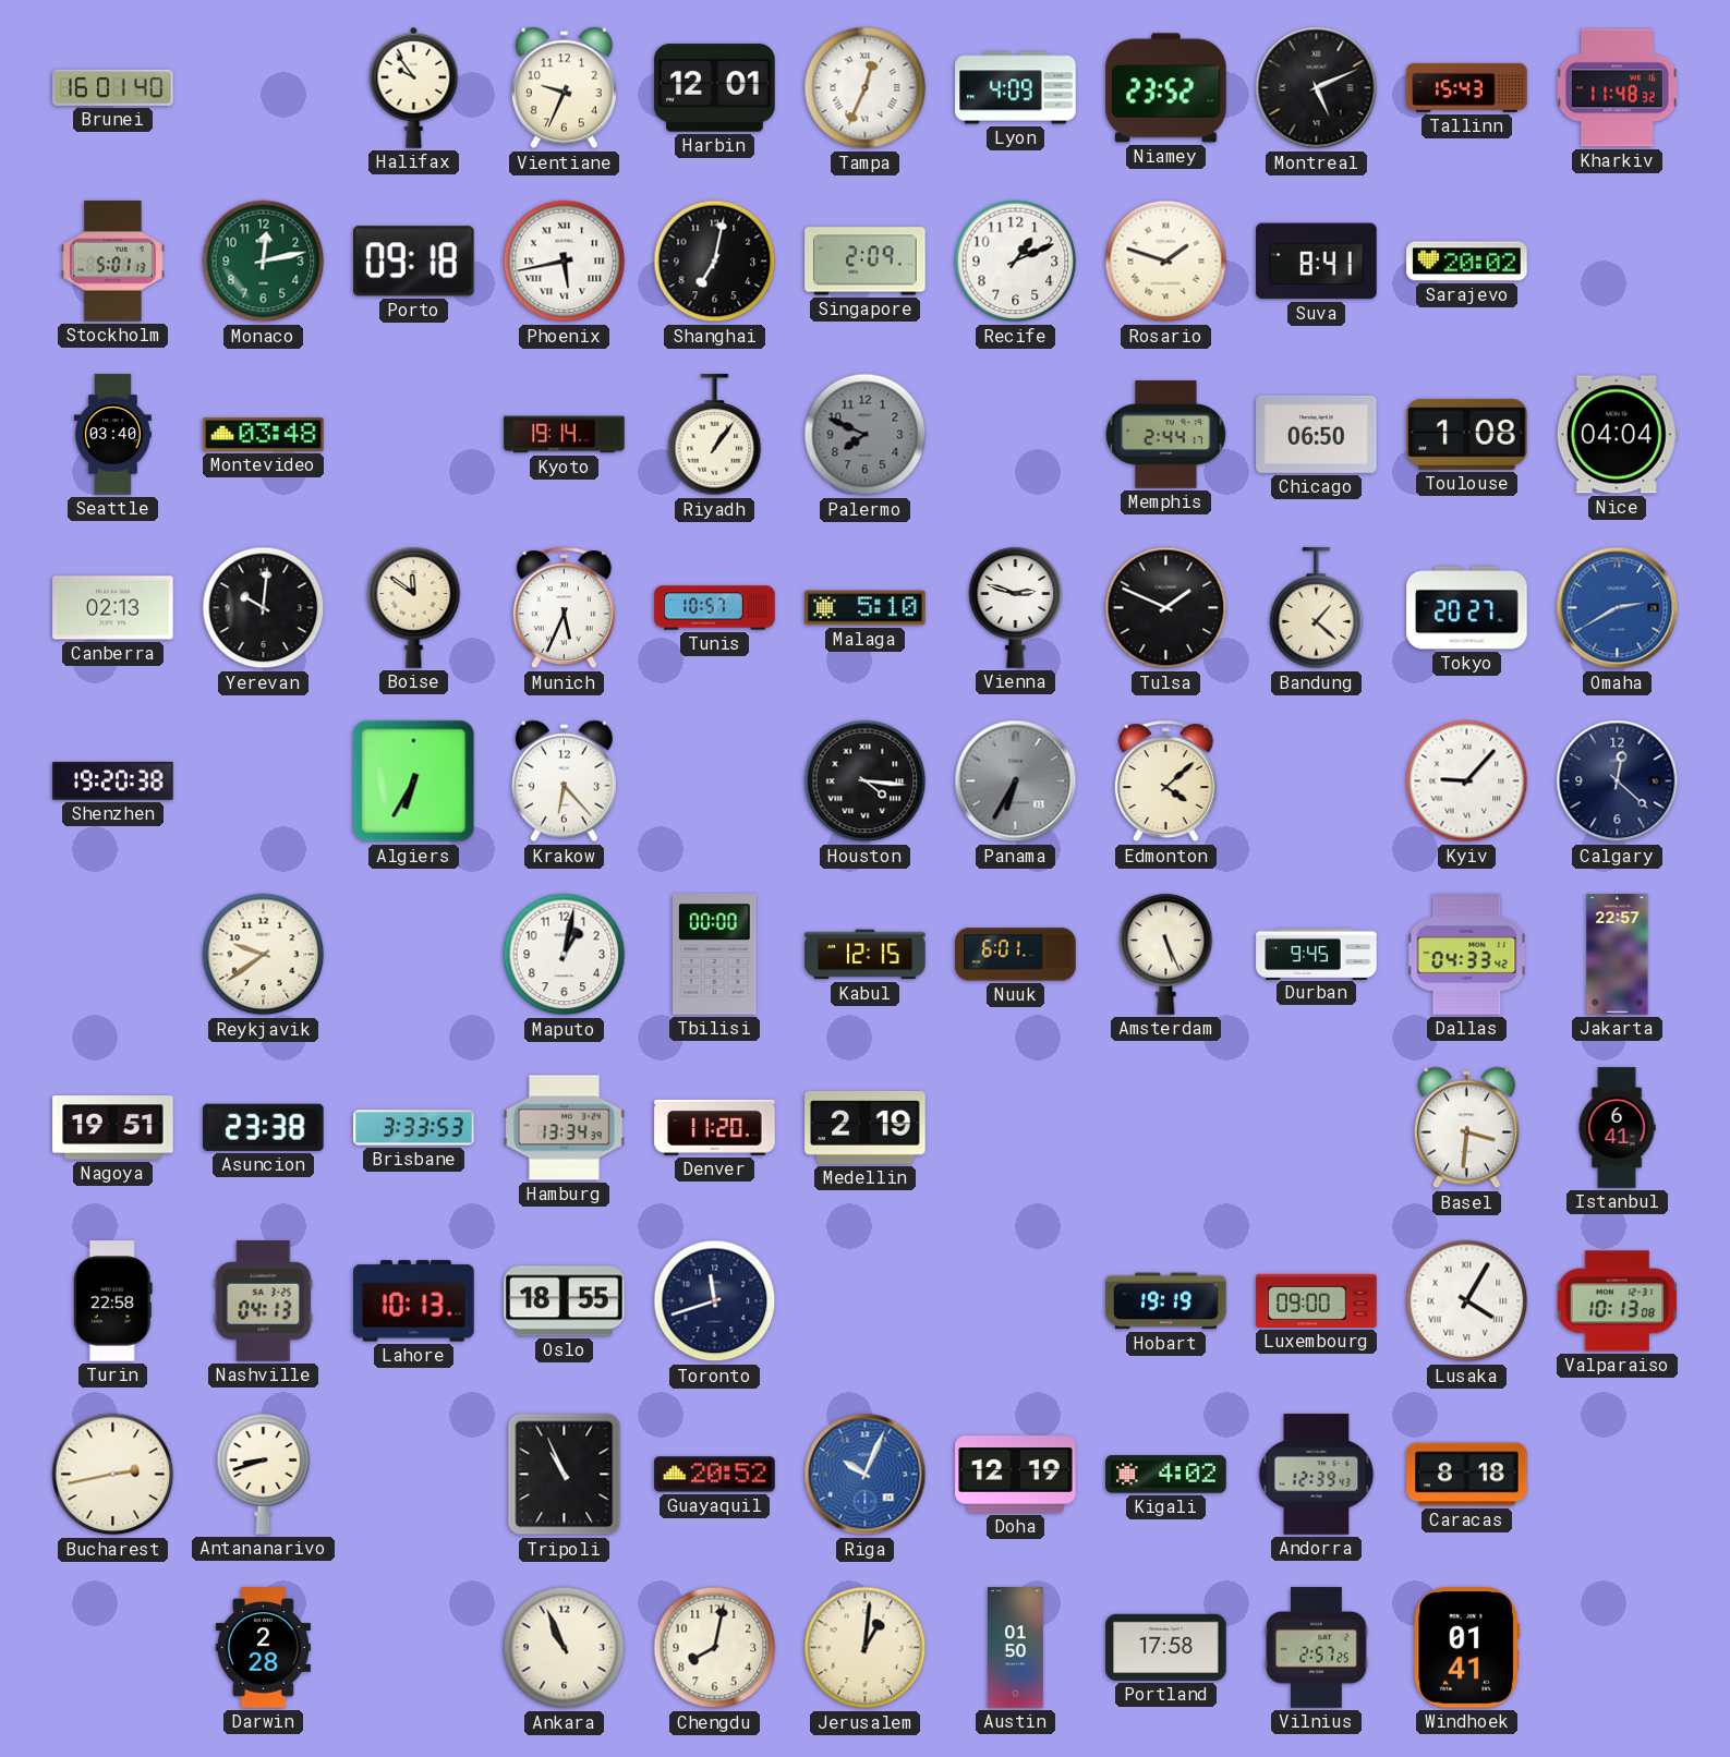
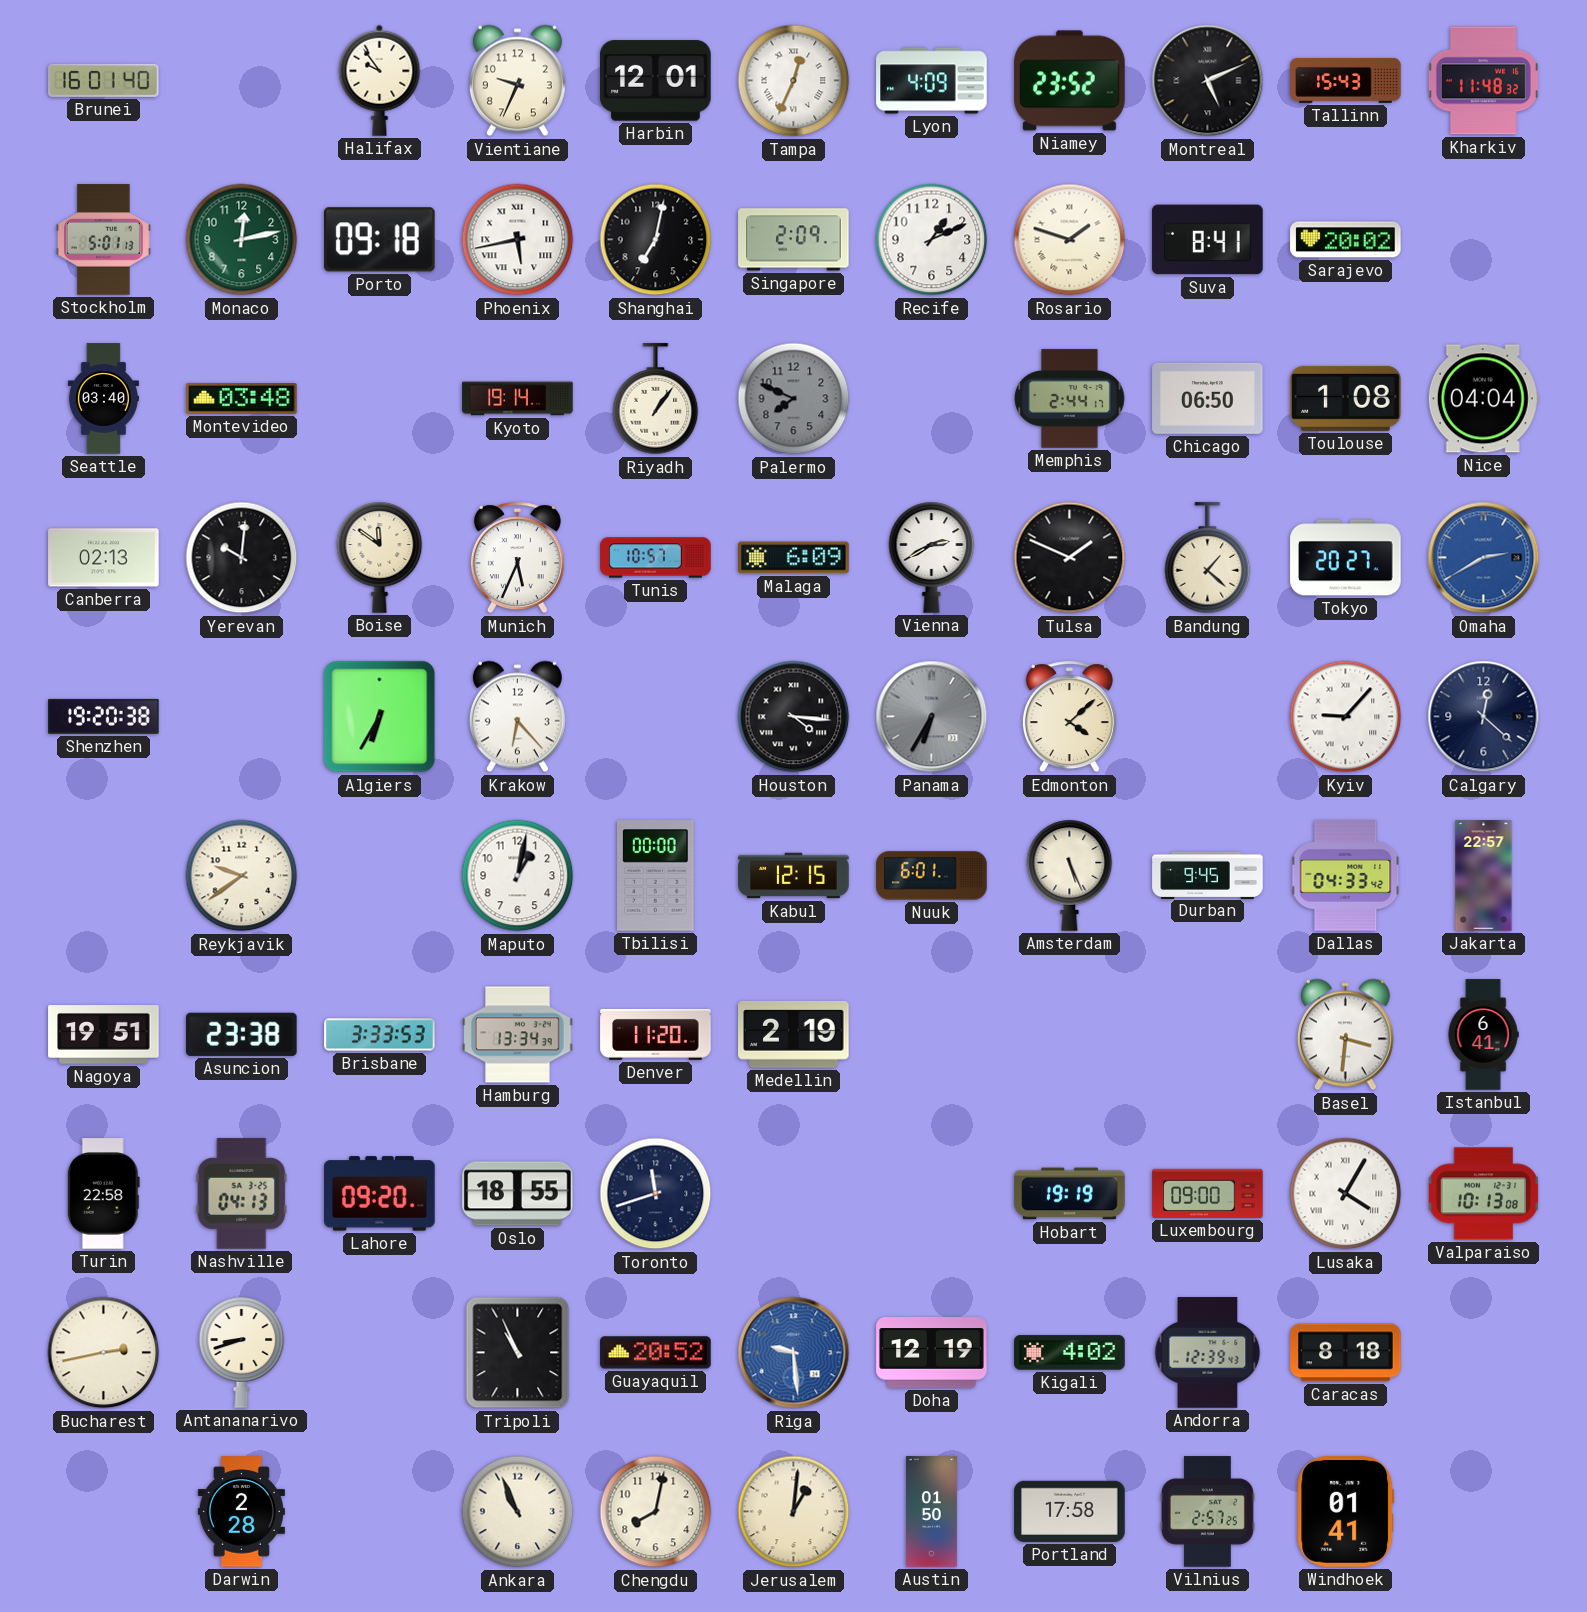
Malaga: 5:10 -> 6:09
Vienna: 2:48 -> 2:40
Lahore: 10:13 -> 09:20
Riga: 10:04 -> 9:29
